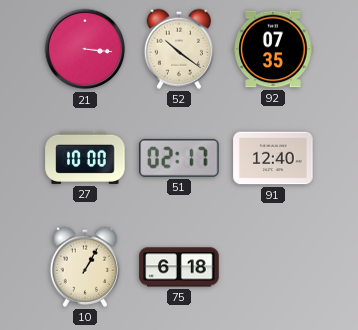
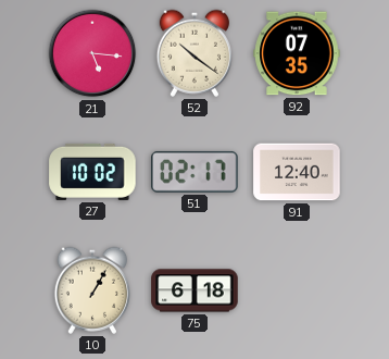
21: 3:16 -> 5:16
27: 10:00 -> 10:02
